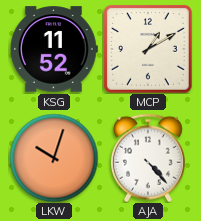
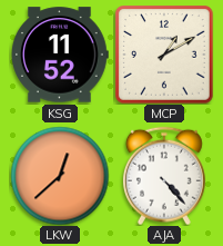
LKW: 10:03 -> 12:38
